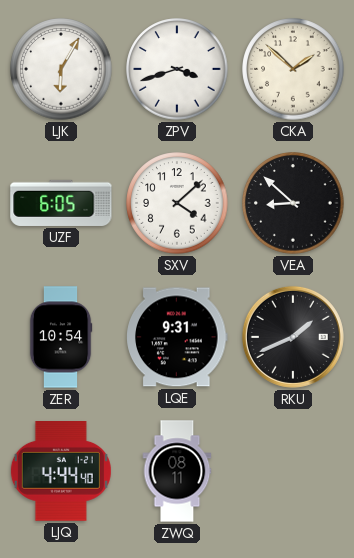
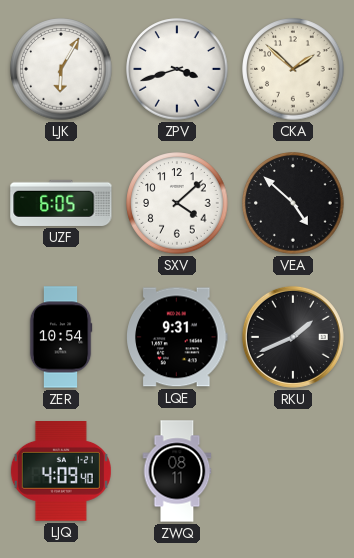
VEA: 8:52 -> 4:52
LJQ: 4:44 -> 4:09
